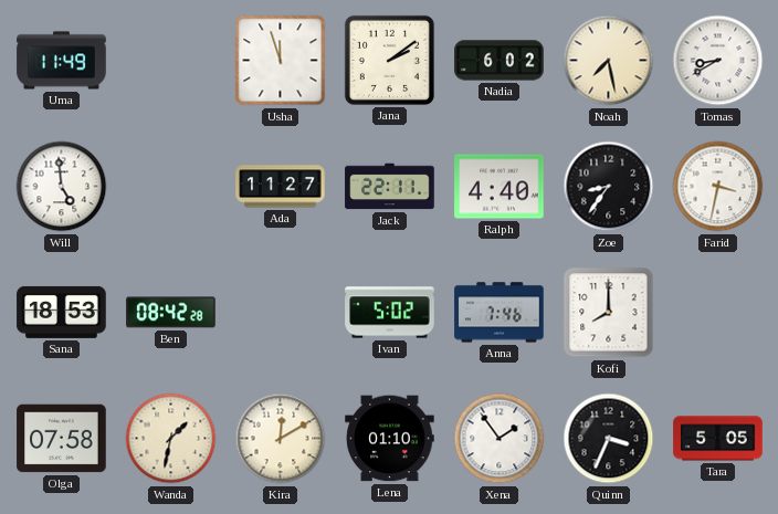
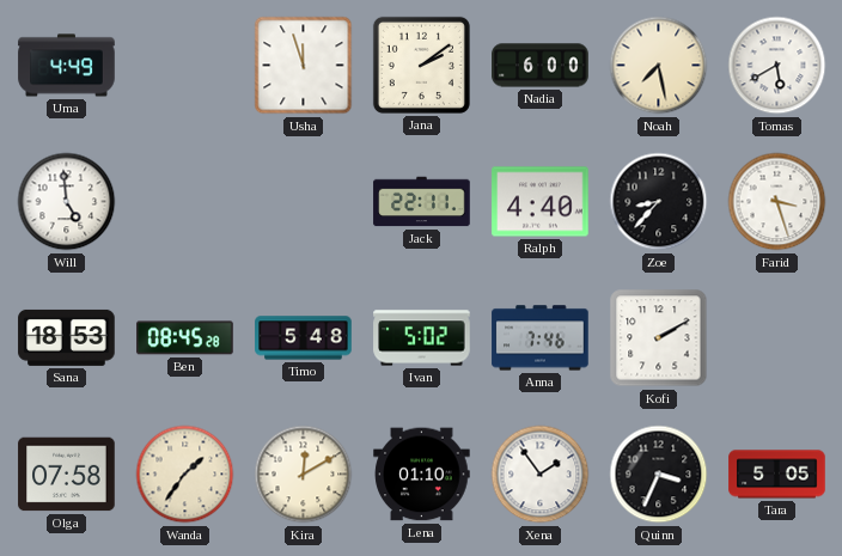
Uma: 11:49 -> 4:49
Nadia: 6:02 -> 6:00
Tomas: 8:40 -> 5:40
Ada: 11:27 -> none
Zoe: 8:36 -> 8:37
Farid: 3:32 -> 3:27
Ben: 08:42 -> 08:45
Timo: none -> 5:48
Kofi: 8:00 -> 2:10
Wanda: 1:32 -> 1:36
